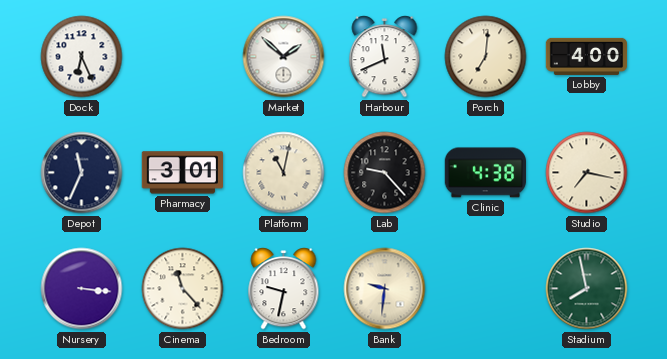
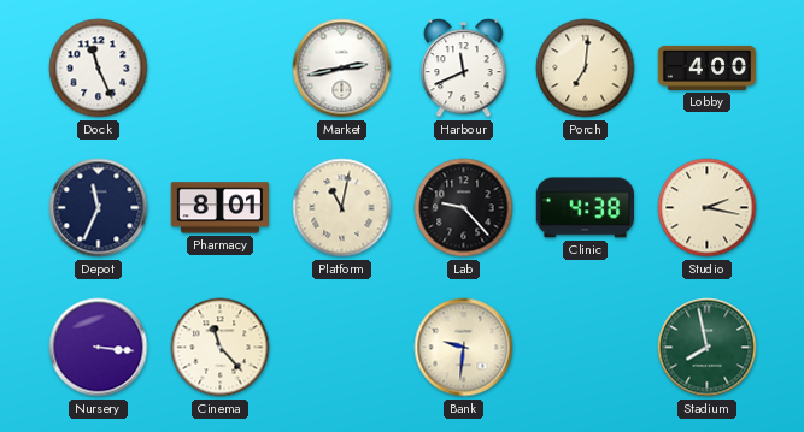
Dock: 6:26 -> 11:26
Market: 1:52 -> 2:43
Pharmacy: 3:01 -> 8:01
Studio: 7:17 -> 2:17
Bedroom: 9:32 -> none
